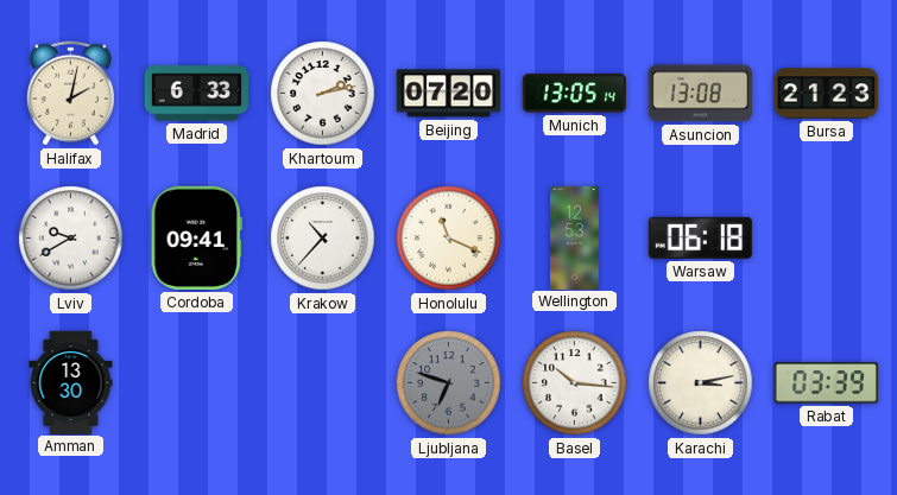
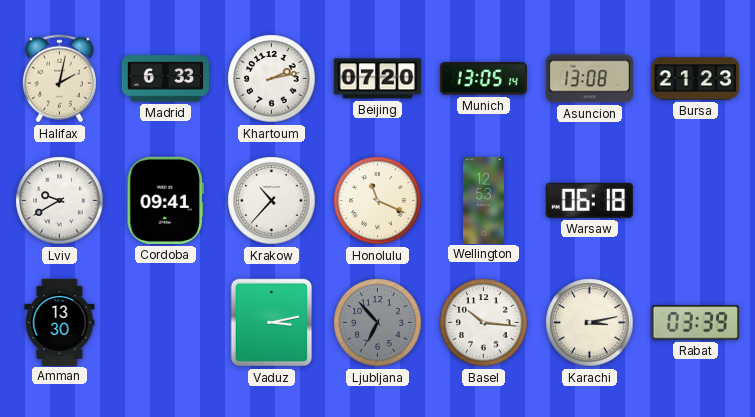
Vaduz: none -> 3:13
Ljubljana: 6:48 -> 6:53
